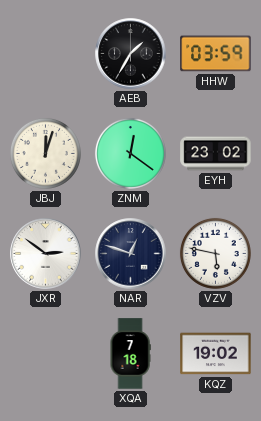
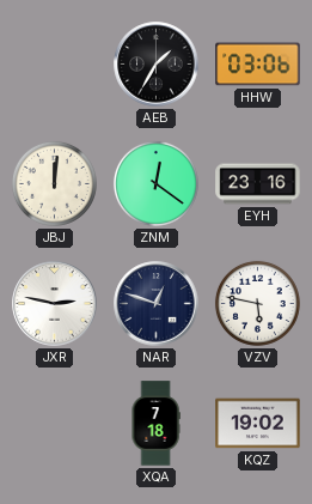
HHW: 03:59 -> 03:06
JBJ: 12:03 -> 12:01
EYH: 23:02 -> 23:16
JXR: 2:51 -> 2:47
